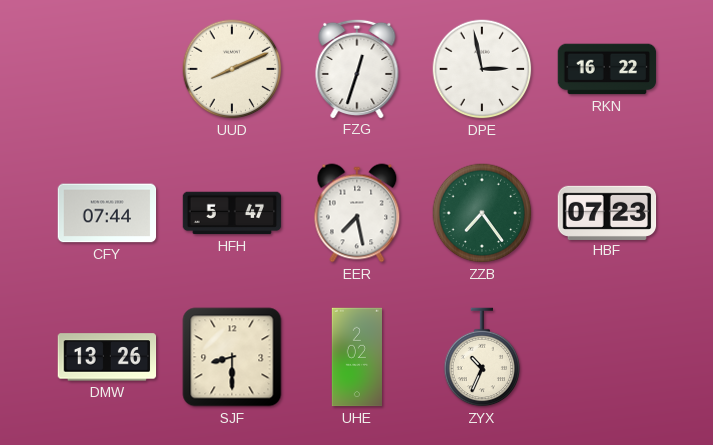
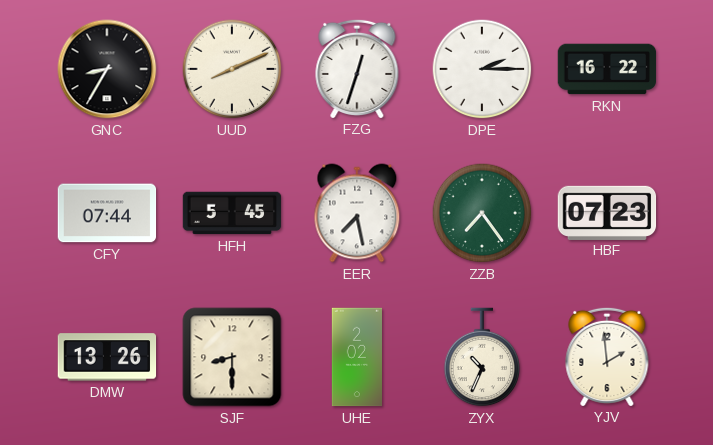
GNC: none -> 8:35
DPE: 2:58 -> 2:15
HFH: 5:47 -> 5:45
YJV: none -> 1:59
